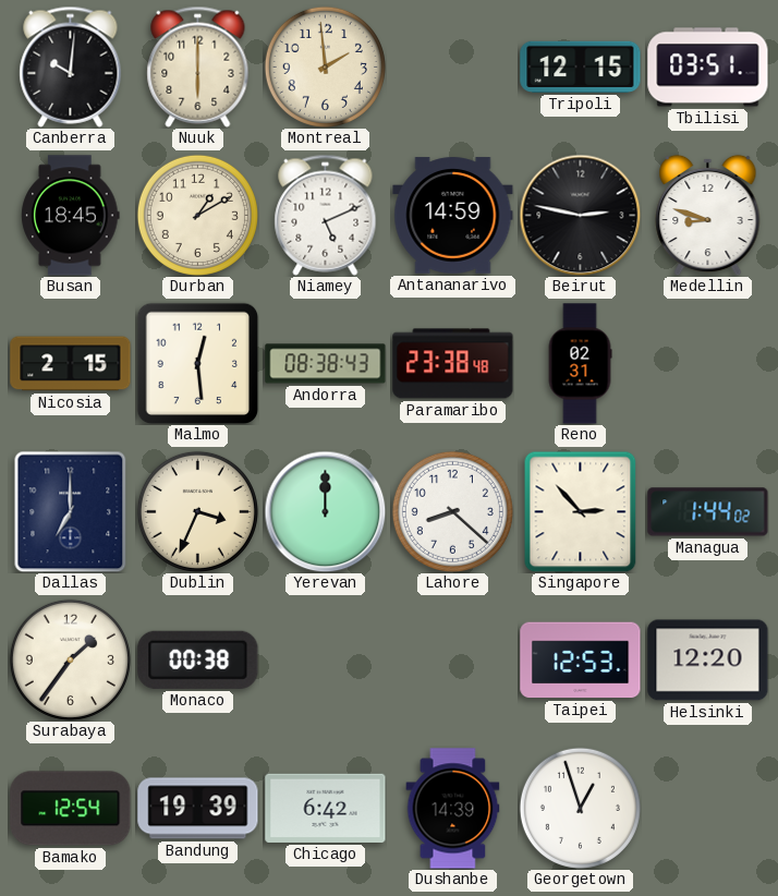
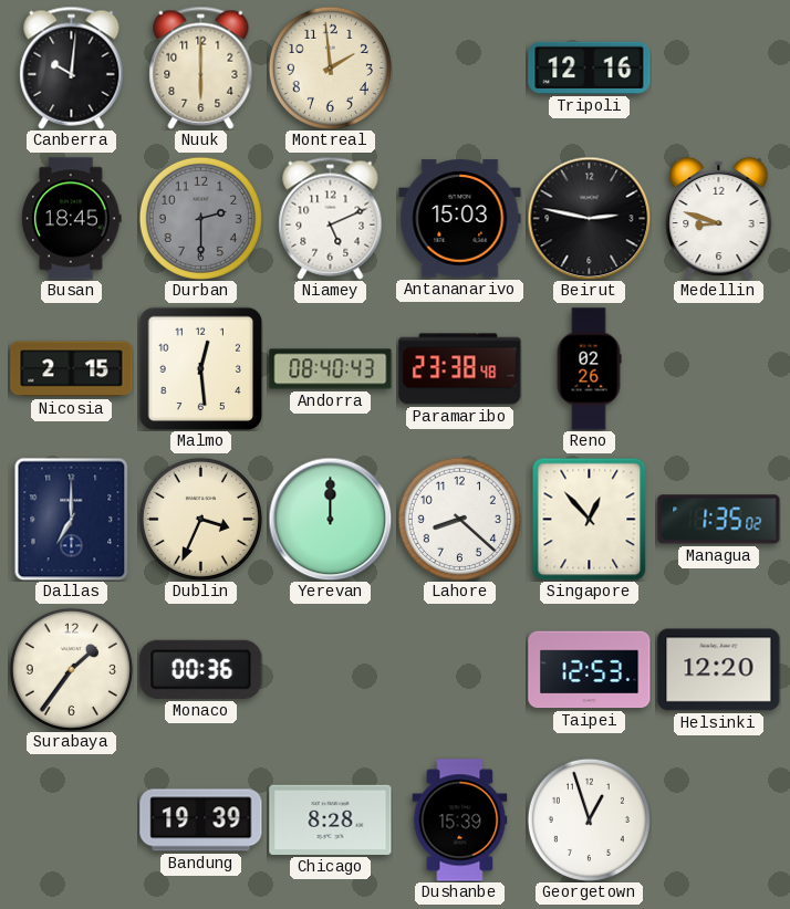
Tripoli: 12:15 -> 12:16
Tbilisi: 03:51 -> none
Durban: 1:10 -> 2:30
Durban dial: cream -> grey
Antananarivo: 14:59 -> 15:03
Andorra: 08:38 -> 08:40
Reno: 02:31 -> 02:26
Singapore: 2:53 -> 12:53
Managua: 1:44 -> 1:35
Monaco: 00:38 -> 00:36
Bamako: 12:54 -> none
Chicago: 6:42 -> 8:28
Dushanbe: 14:39 -> 15:39
